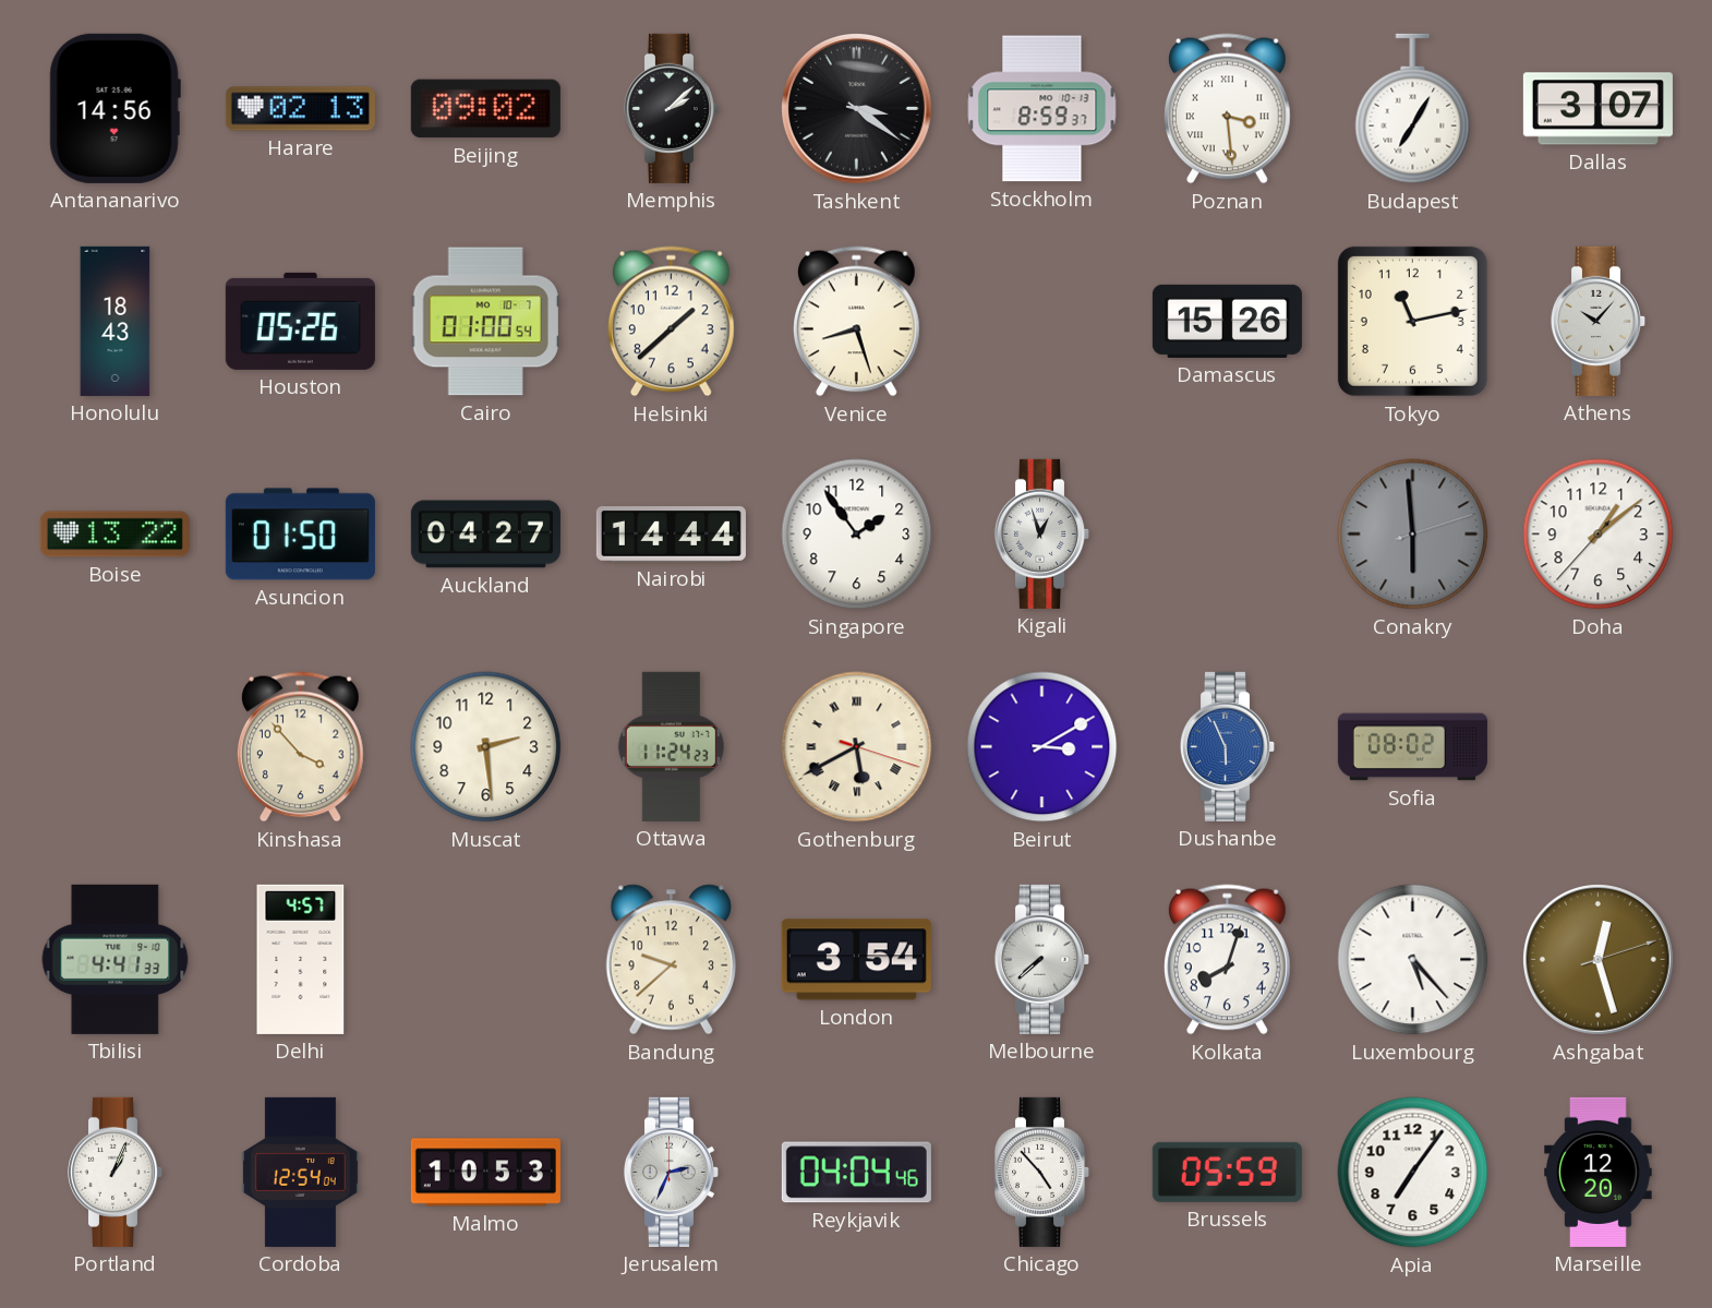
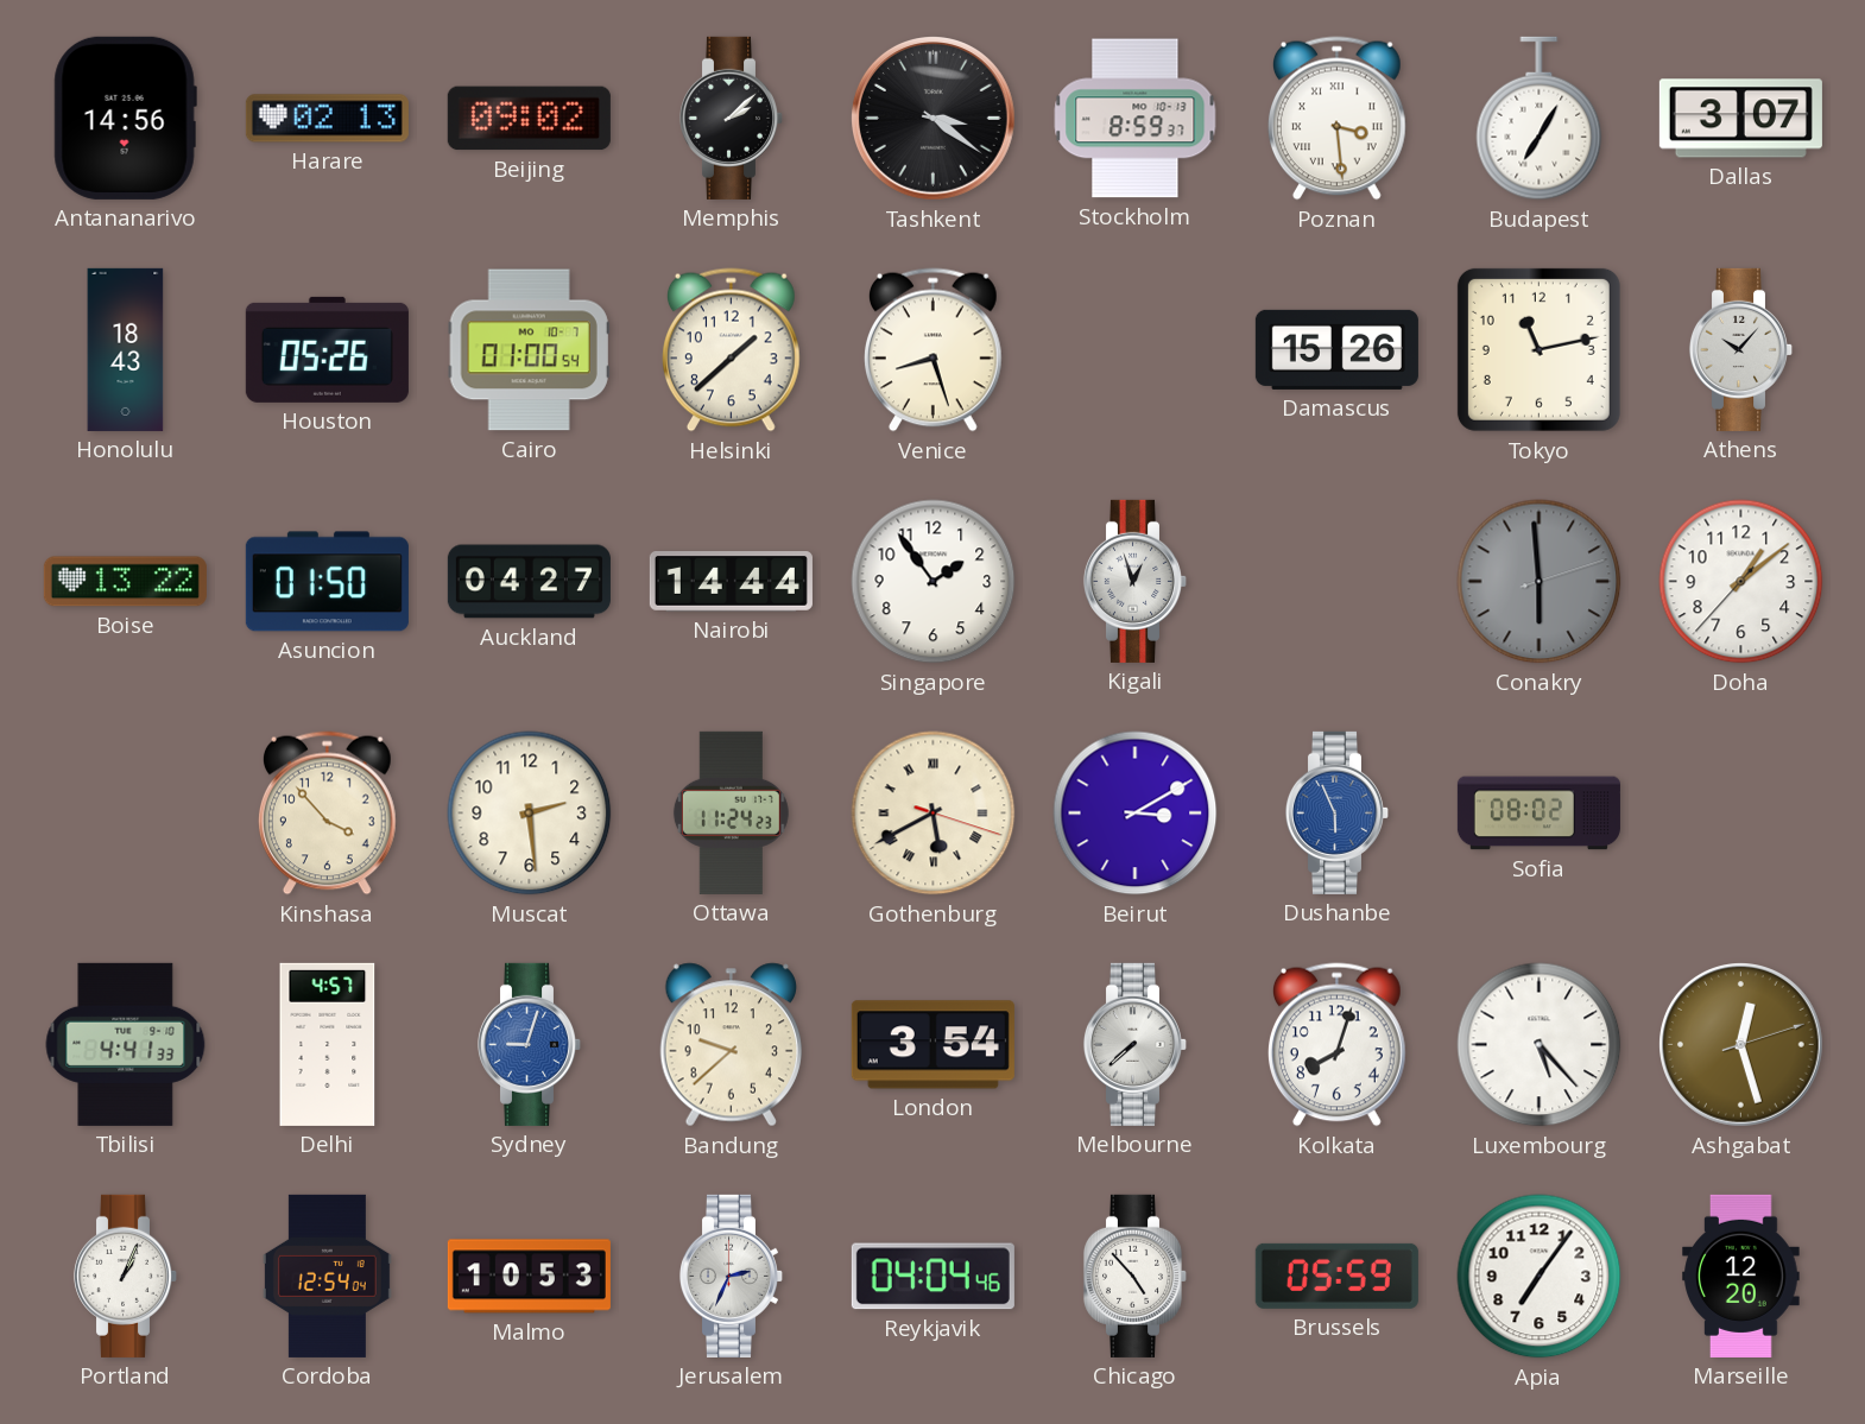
Sydney: none -> 9:03
